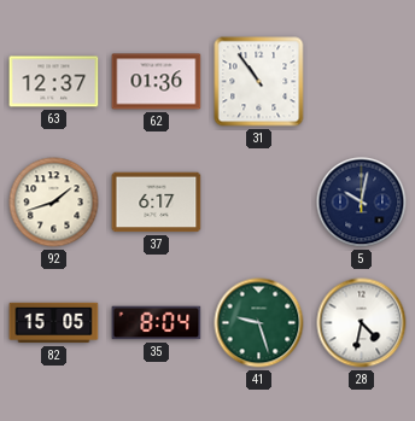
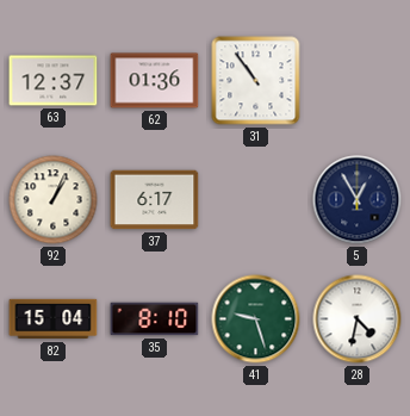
92: 1:42 -> 1:04
5: 10:02 -> 12:55
82: 15:05 -> 15:04
35: 8:04 -> 8:10
